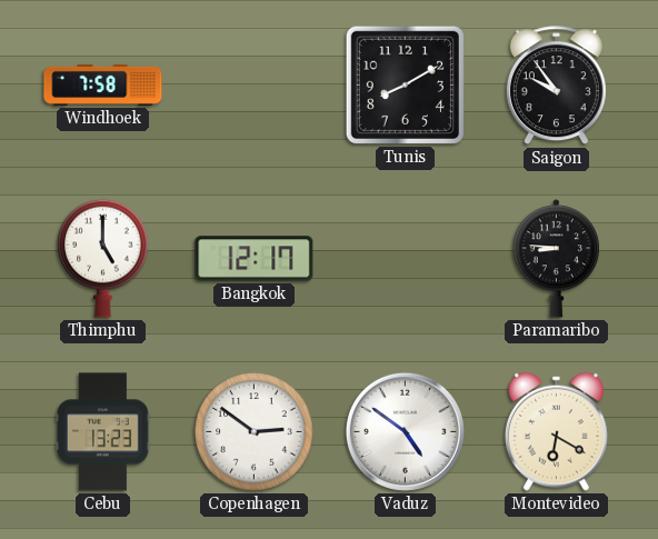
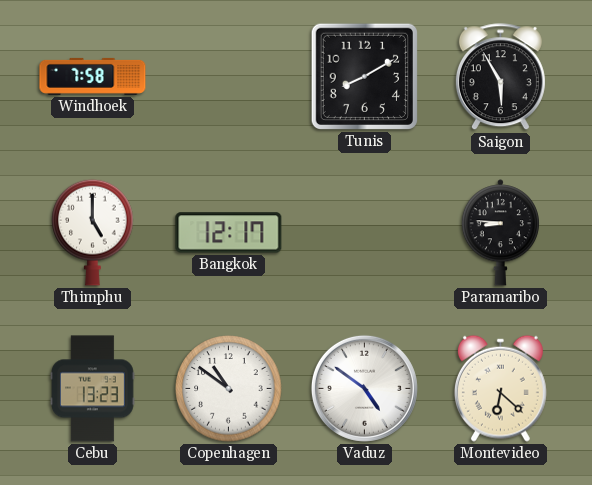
Saigon: 9:54 -> 5:55
Copenhagen: 2:51 -> 10:51
Montevideo: 6:20 -> 6:22
